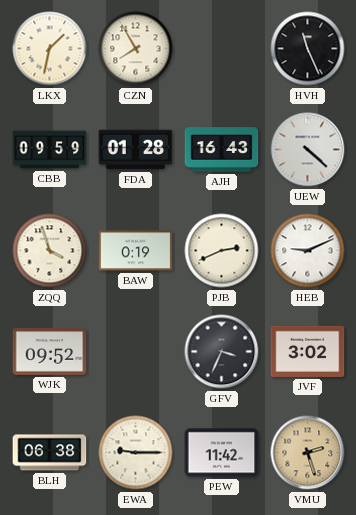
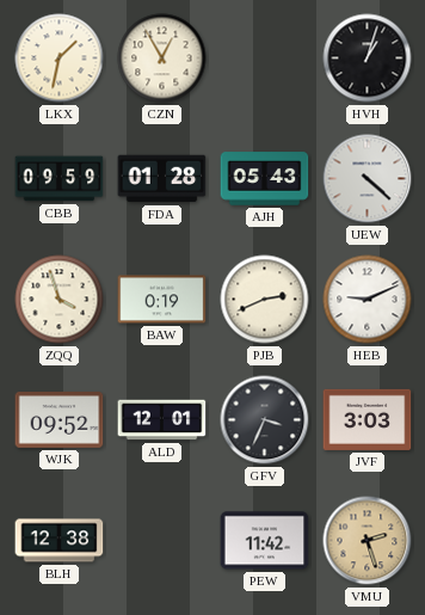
CZN: 7:55 -> 12:55
HVH: 11:26 -> 1:03
AJH: 16:43 -> 05:43
ALD: none -> 12:01
JVF: 3:02 -> 3:03
BLH: 06:38 -> 12:38
EWA: 9:15 -> none
